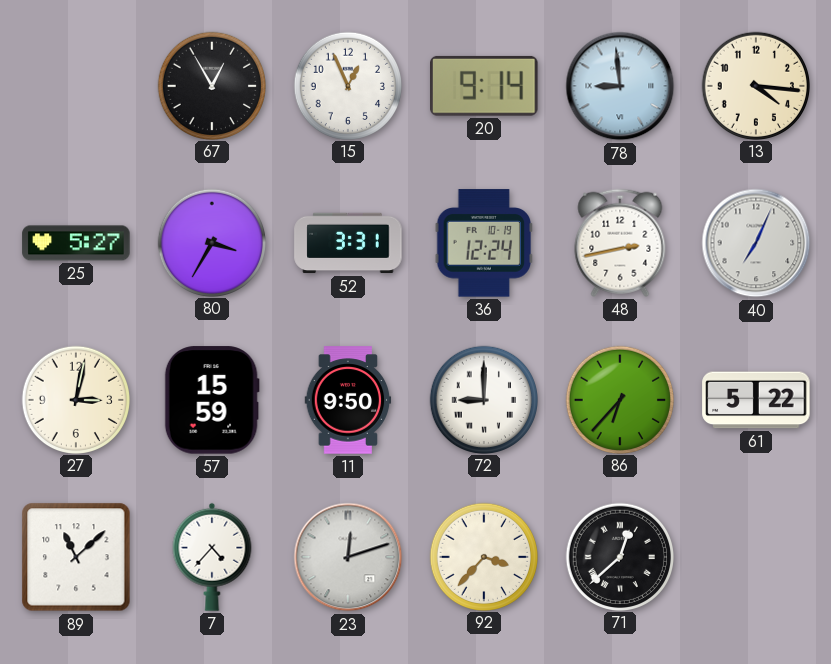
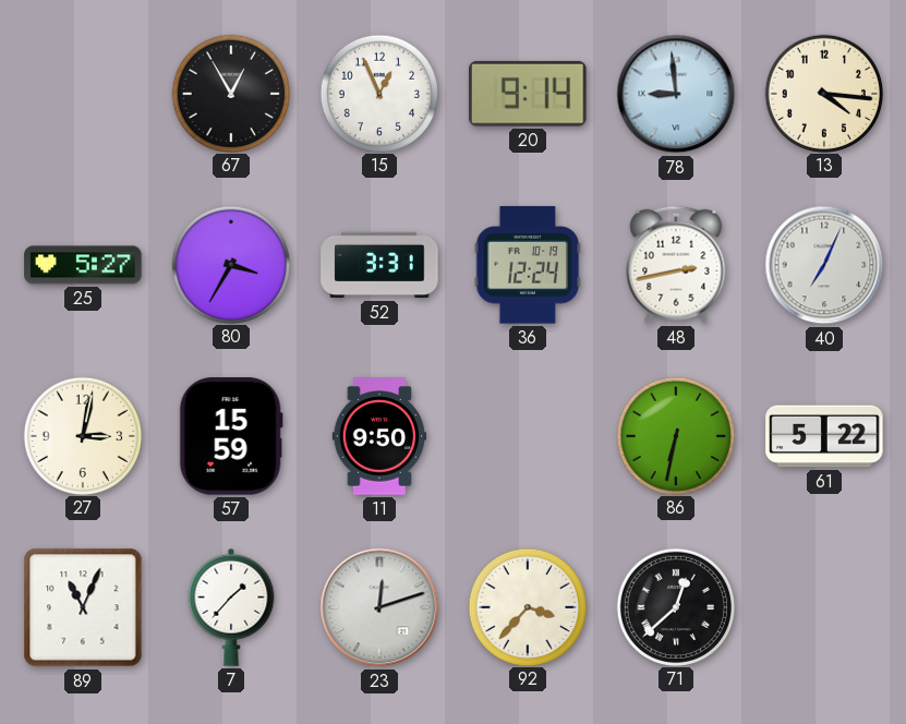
72: 9:00 -> none
86: 6:37 -> 6:32
89: 11:08 -> 11:04
7: 4:37 -> 1:37
